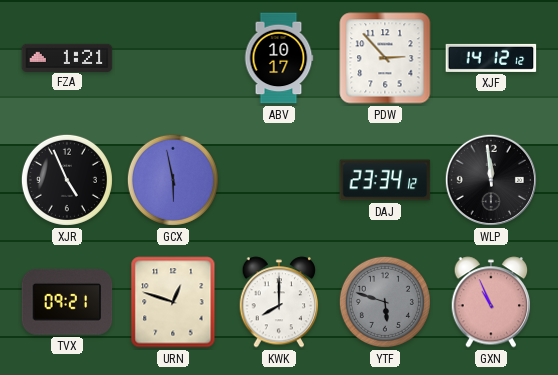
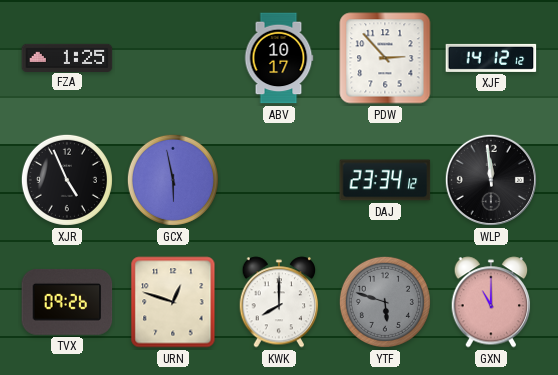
FZA: 1:21 -> 1:25
TVX: 09:21 -> 09:26
GXN: 10:56 -> 11:00
